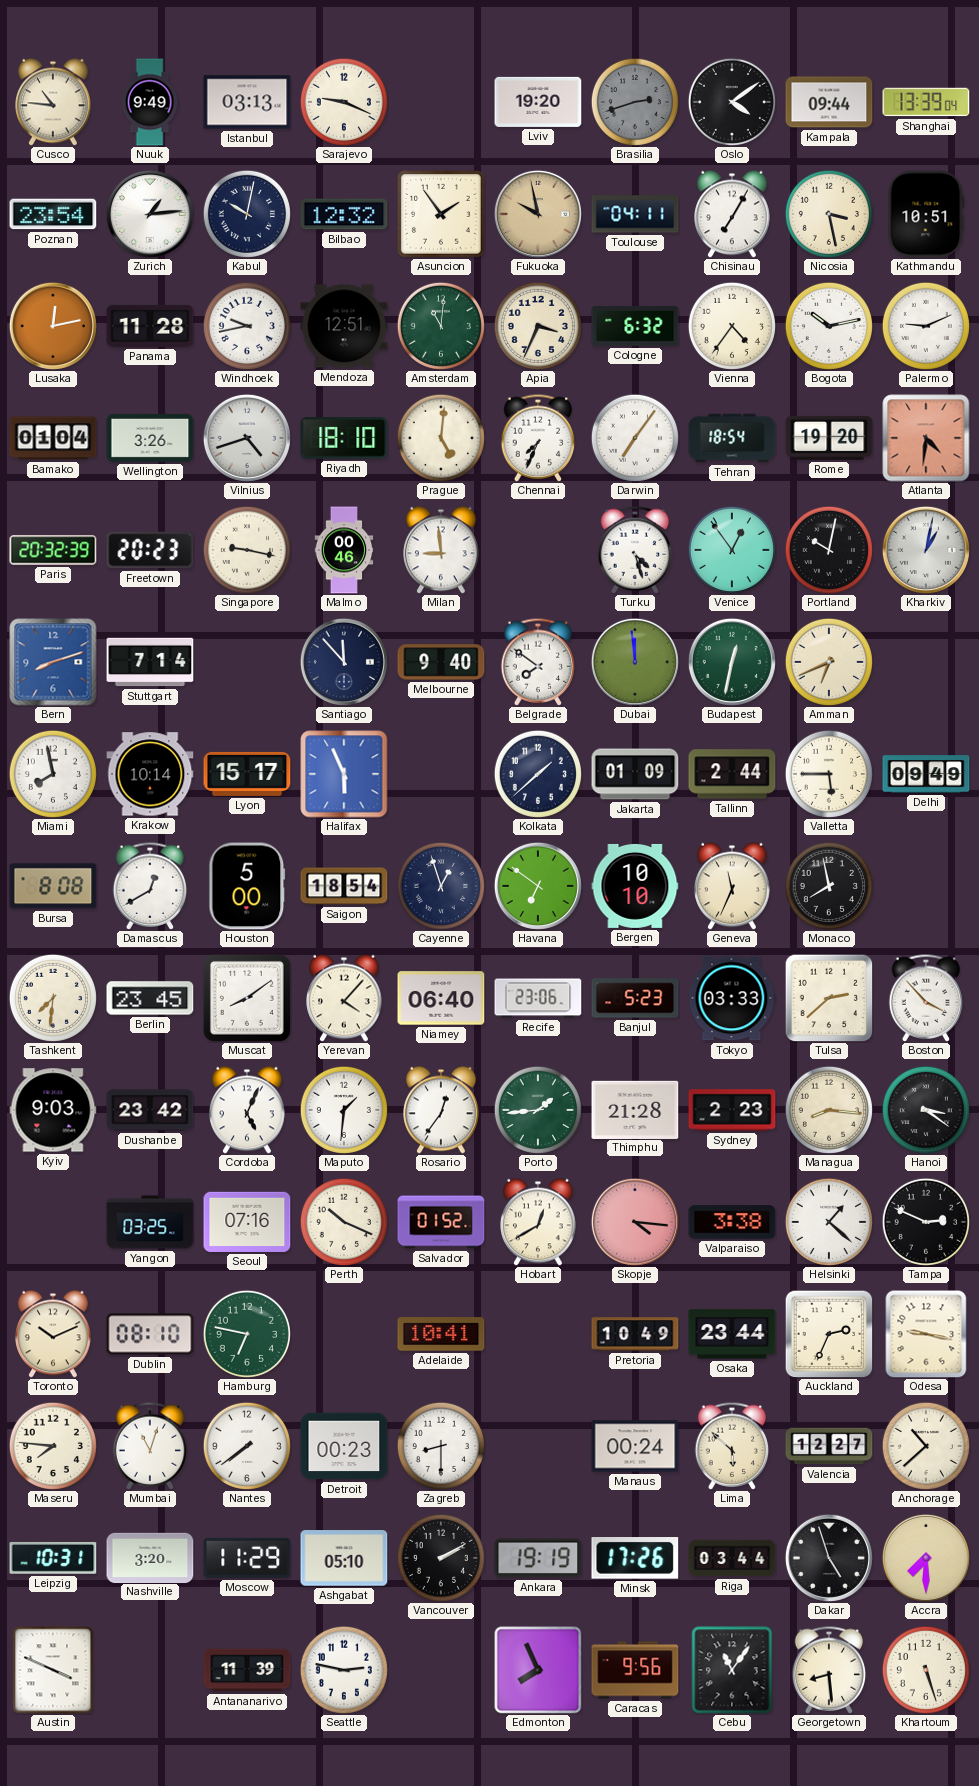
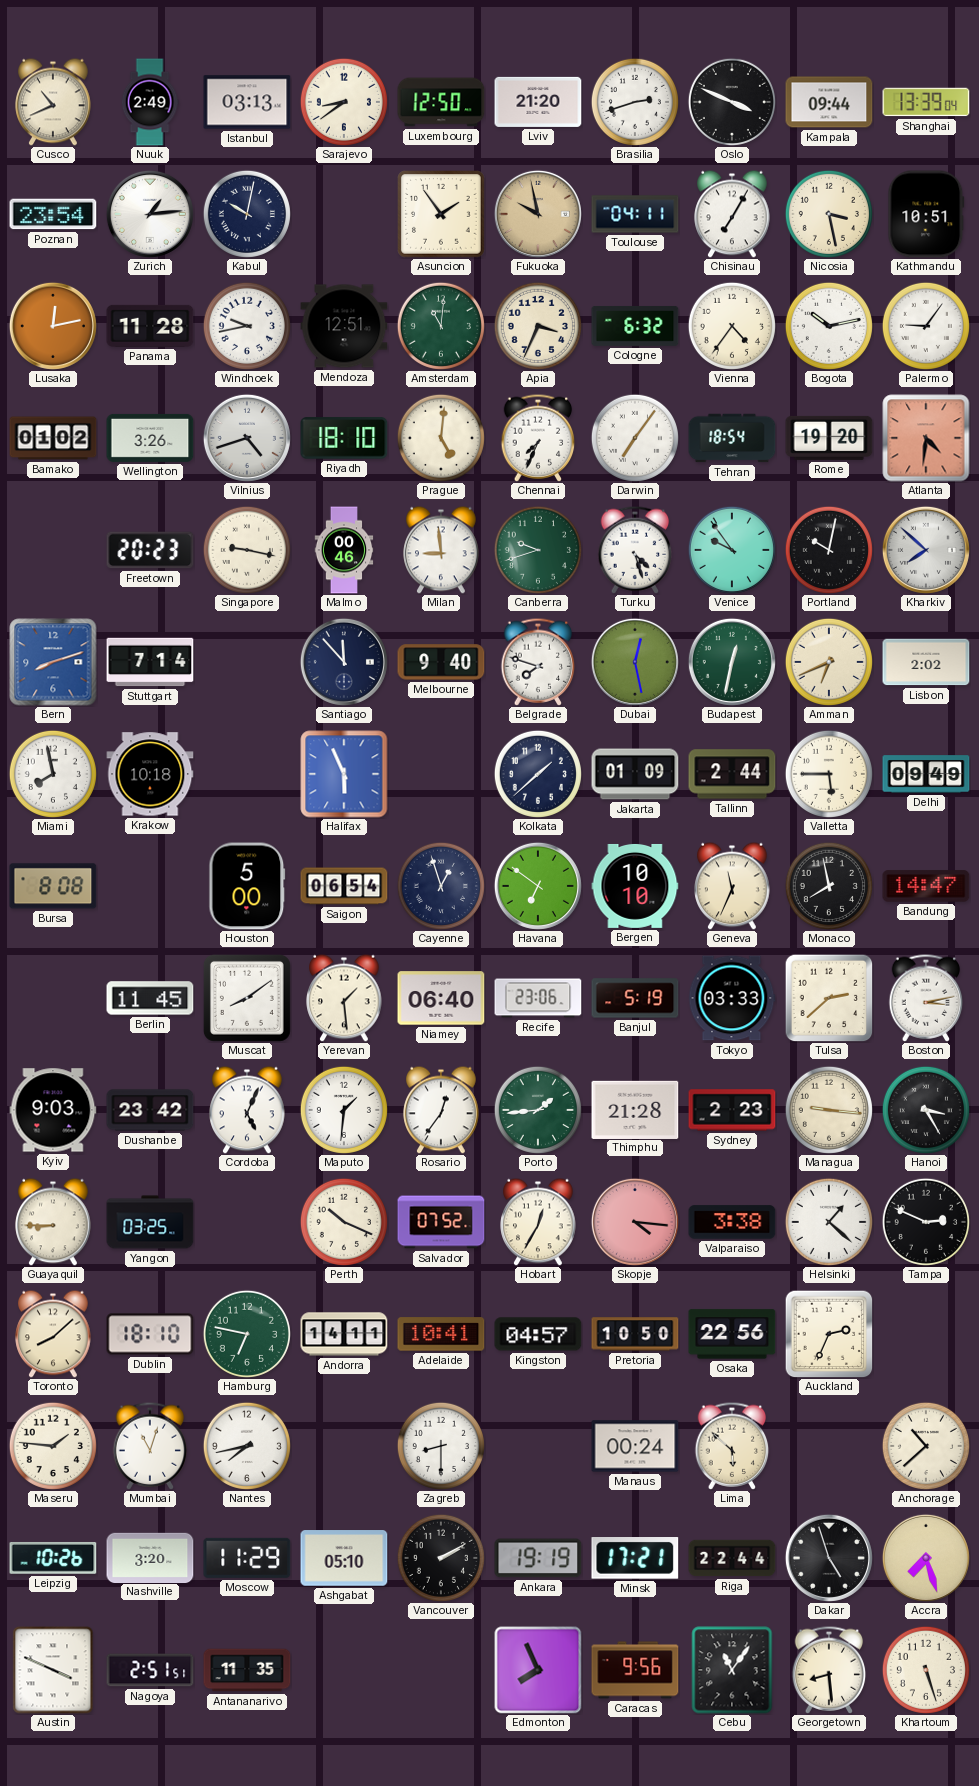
Cusco: 10:46 -> 10:41
Nuuk: 9:49 -> 2:49
Sarajevo: 9:19 -> 8:39
Luxembourg: none -> 12:50
Lviv: 19:20 -> 21:20
Brasilia dial: grey -> white
Oslo: 4:09 -> 3:49
Bilbao: 12:32 -> none
Palermo: 9:11 -> 9:06
Bamako: 01:04 -> 01:02
Paris: 20:32 -> none
Canberra: none -> 9:42
Venice: 12:54 -> 9:54
Kharkiv: 1:02 -> 7:52
Belgrade: 7:51 -> 7:48
Dubai: 11:59 -> 12:28
Lisbon: none -> 2:02
Krakow: 10:14 -> 10:18
Lyon: 15:17 -> none
Damascus: 12:40 -> none
Saigon: 18:54 -> 06:54
Bandung: none -> 14:47
Tashkent: 7:31 -> none
Berlin: 23:45 -> 11:45
Yerevan: 4:07 -> 1:29
Banjul: 5:23 -> 5:19
Boston: 3:53 -> 3:13
Managua: 8:16 -> 9:16
Hanoi: 3:21 -> 3:25
Guayaquil: none -> 8:45
Seoul: 07:16 -> none
Salvador: 01:52 -> 07:52
Hobart: 12:40 -> 12:35
Toronto: 10:11 -> 8:08
Dublin: 08:10 -> 18:10
Andorra: none -> 14:11
Kingston: none -> 04:57
Pretoria: 10:49 -> 10:50
Osaka: 23:44 -> 22:56
Odesa: 9:17 -> none
Maseru: 7:46 -> 1:46
Nantes: 7:39 -> 7:43
Detroit: 00:23 -> none
Valencia: 12:27 -> none
Leipzig: 10:31 -> 10:26
Minsk: 17:26 -> 17:21
Riga: 03:44 -> 22:44
Accra: 7:30 -> 7:27
Nagoya: none -> 2:51
Antananarivo: 11:39 -> 11:35
Seattle: 2:47 -> none
